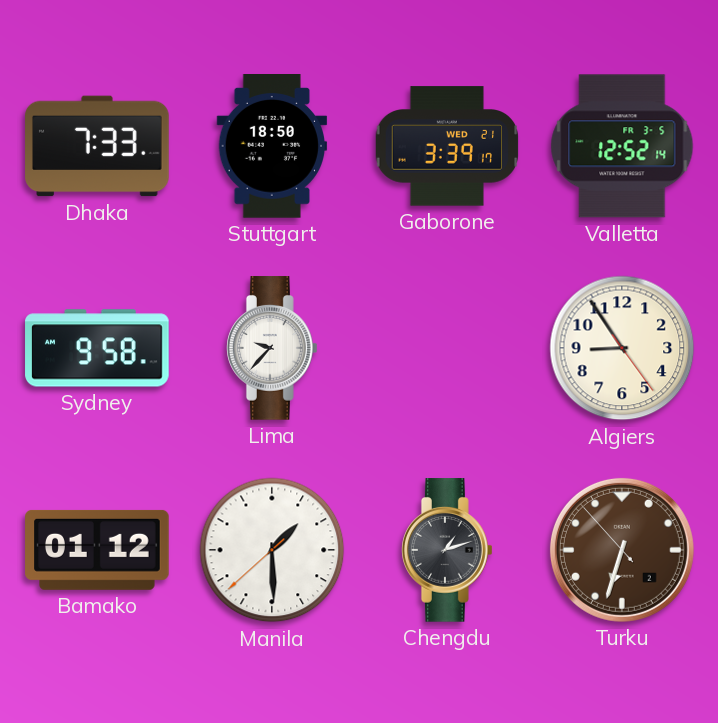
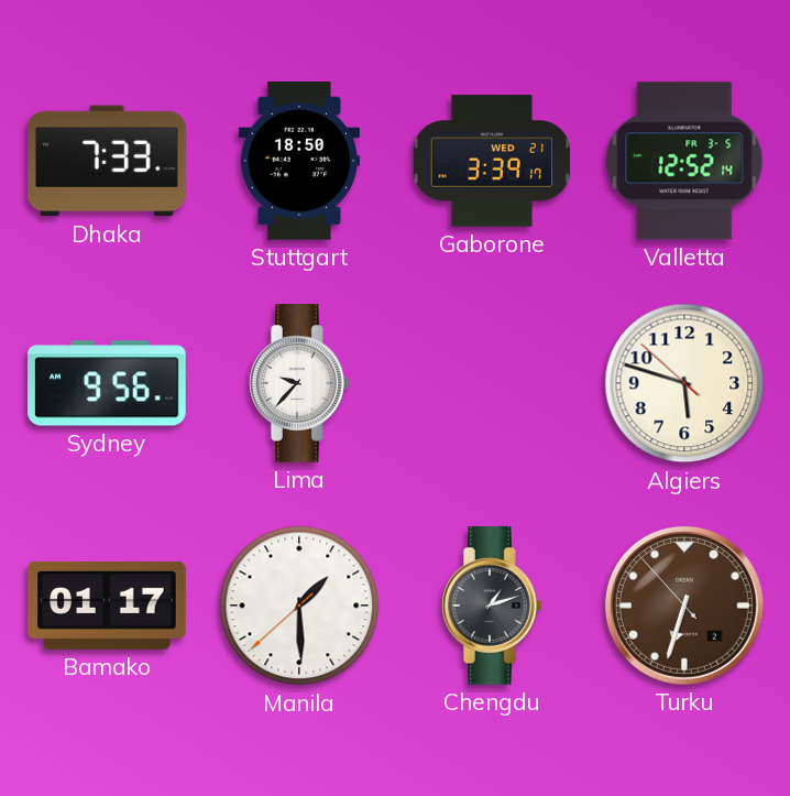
Sydney: 9:58 -> 9:56
Algiers: 8:54 -> 5:47
Bamako: 01:12 -> 01:17
